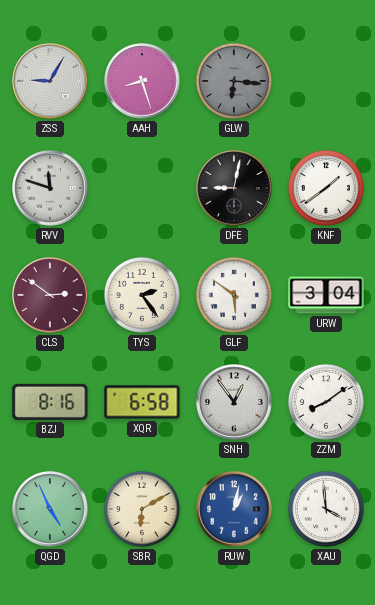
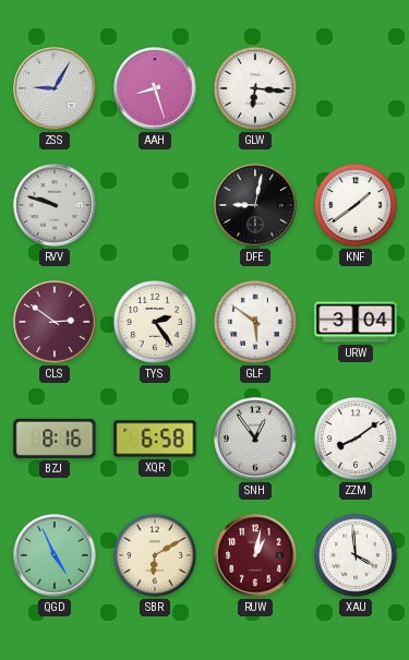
GLW dial: grey -> white
RVV: 11:48 -> 9:48
RUW dial: blue -> burgundy
